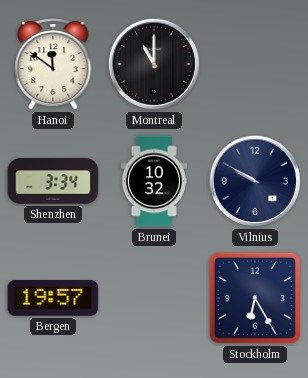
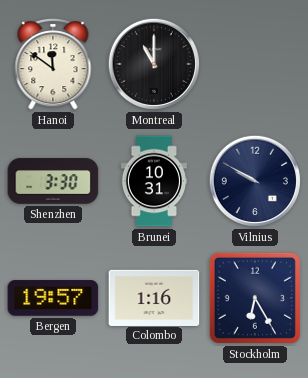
Shenzhen: 3:34 -> 3:30
Brunei: 10:32 -> 10:31
Colombo: none -> 1:16
